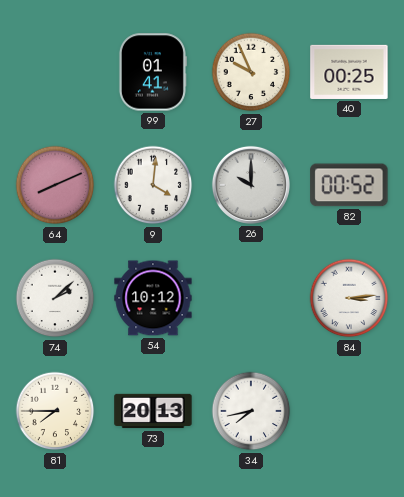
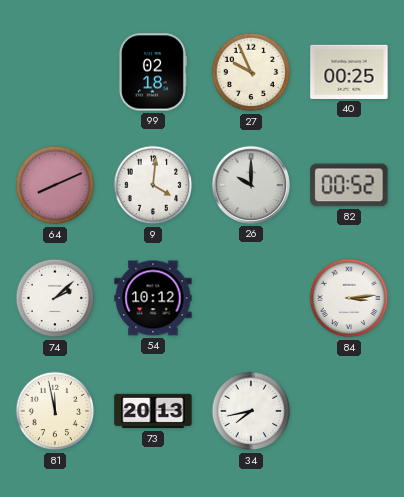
99: 01:41 -> 02:18
81: 7:45 -> 11:58
